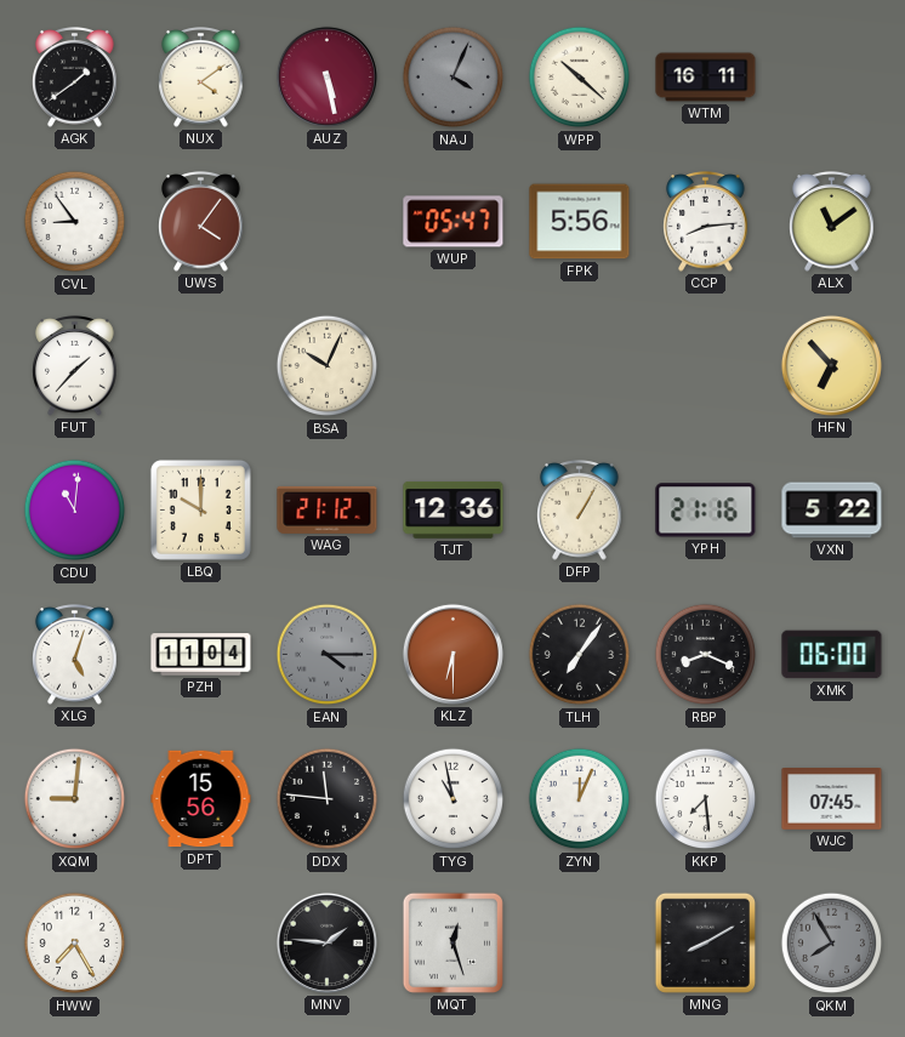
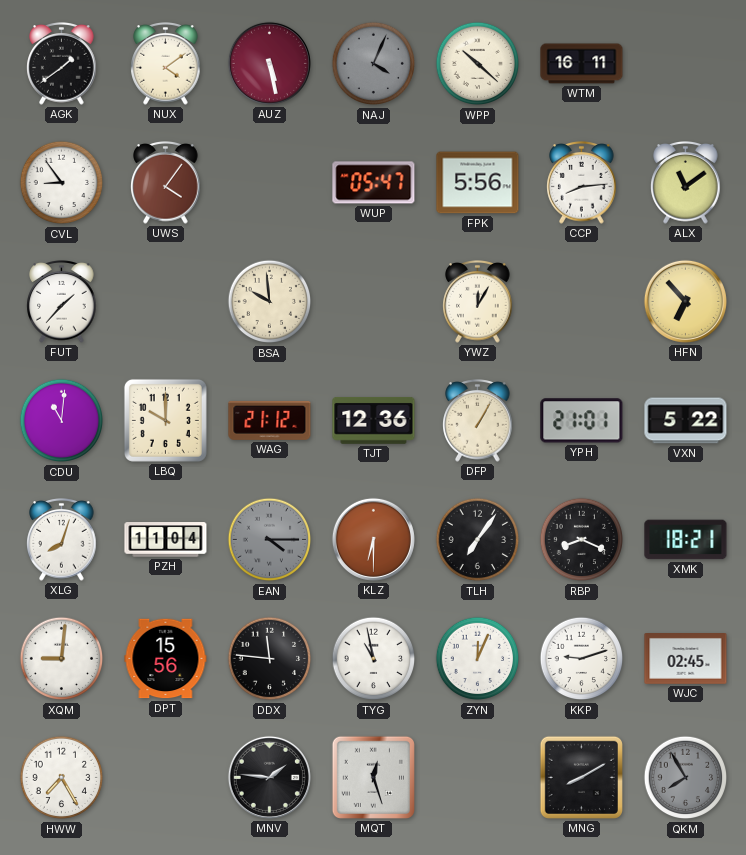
BSA: 10:04 -> 9:59
YWZ: none -> 12:05
YPH: 21:16 -> 21:01
XLG: 5:03 -> 8:03
XMK: 06:00 -> 18:21
KKP: 7:29 -> 9:12
WJC: 07:45 -> 02:45
